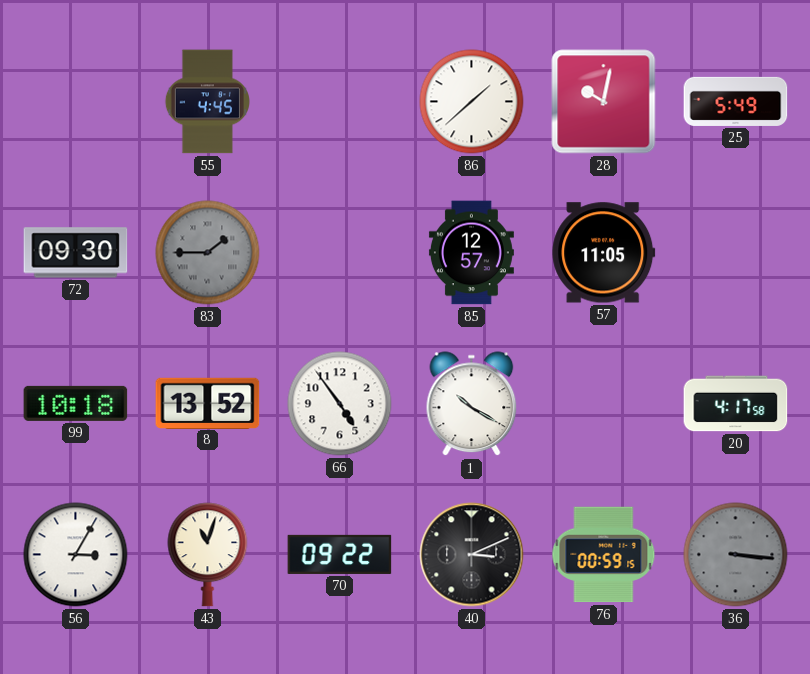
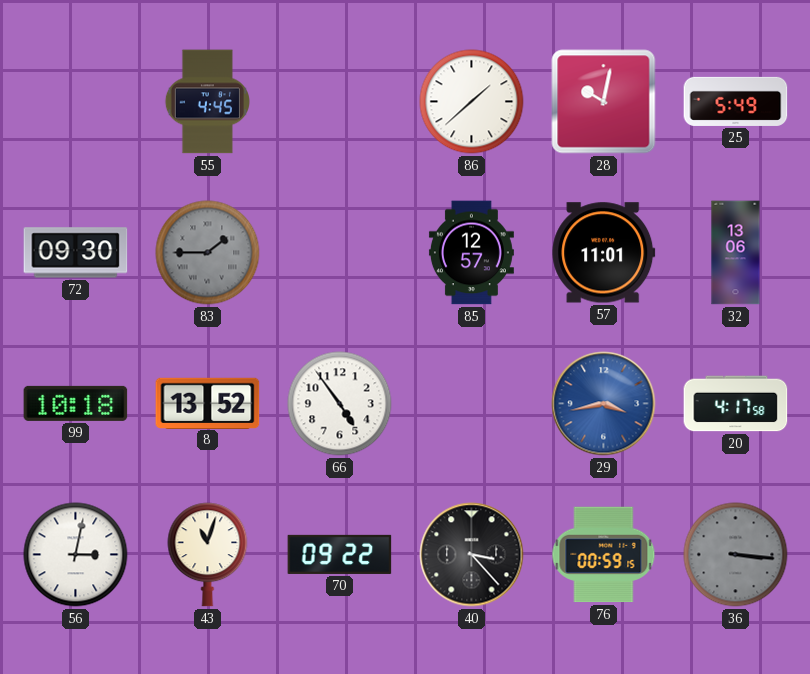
57: 11:05 -> 11:01
32: none -> 13:06
1: 10:20 -> none
29: none -> 3:43
56: 3:05 -> 3:02
40: 3:11 -> 3:23
